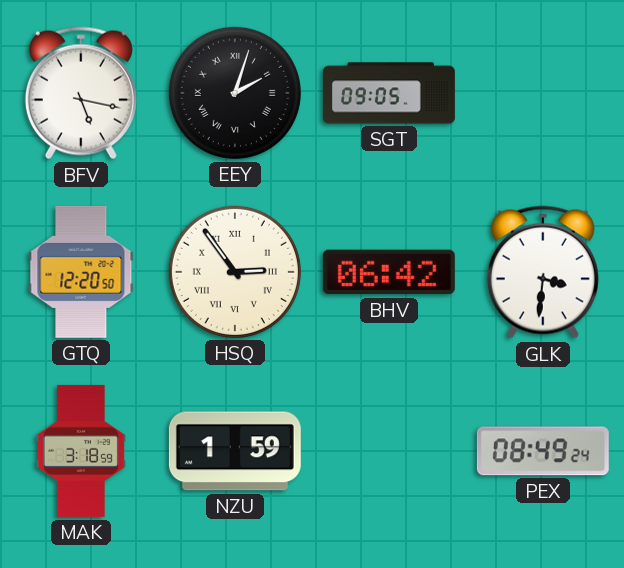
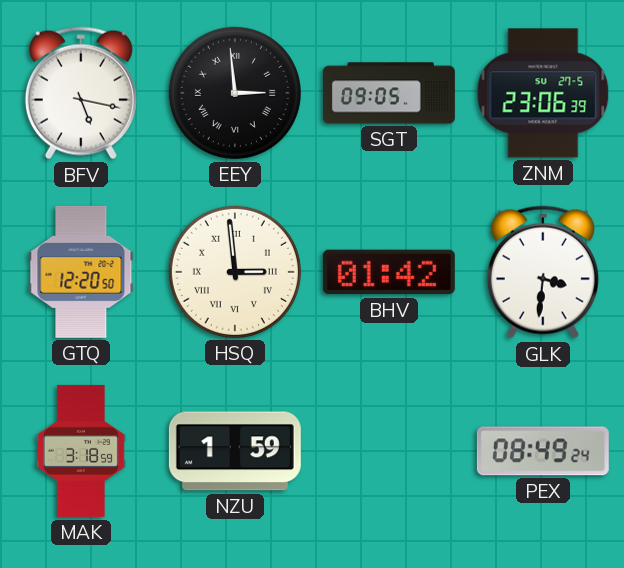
EEY: 2:03 -> 2:59
ZNM: none -> 23:06
HSQ: 2:54 -> 2:59
BHV: 06:42 -> 01:42
